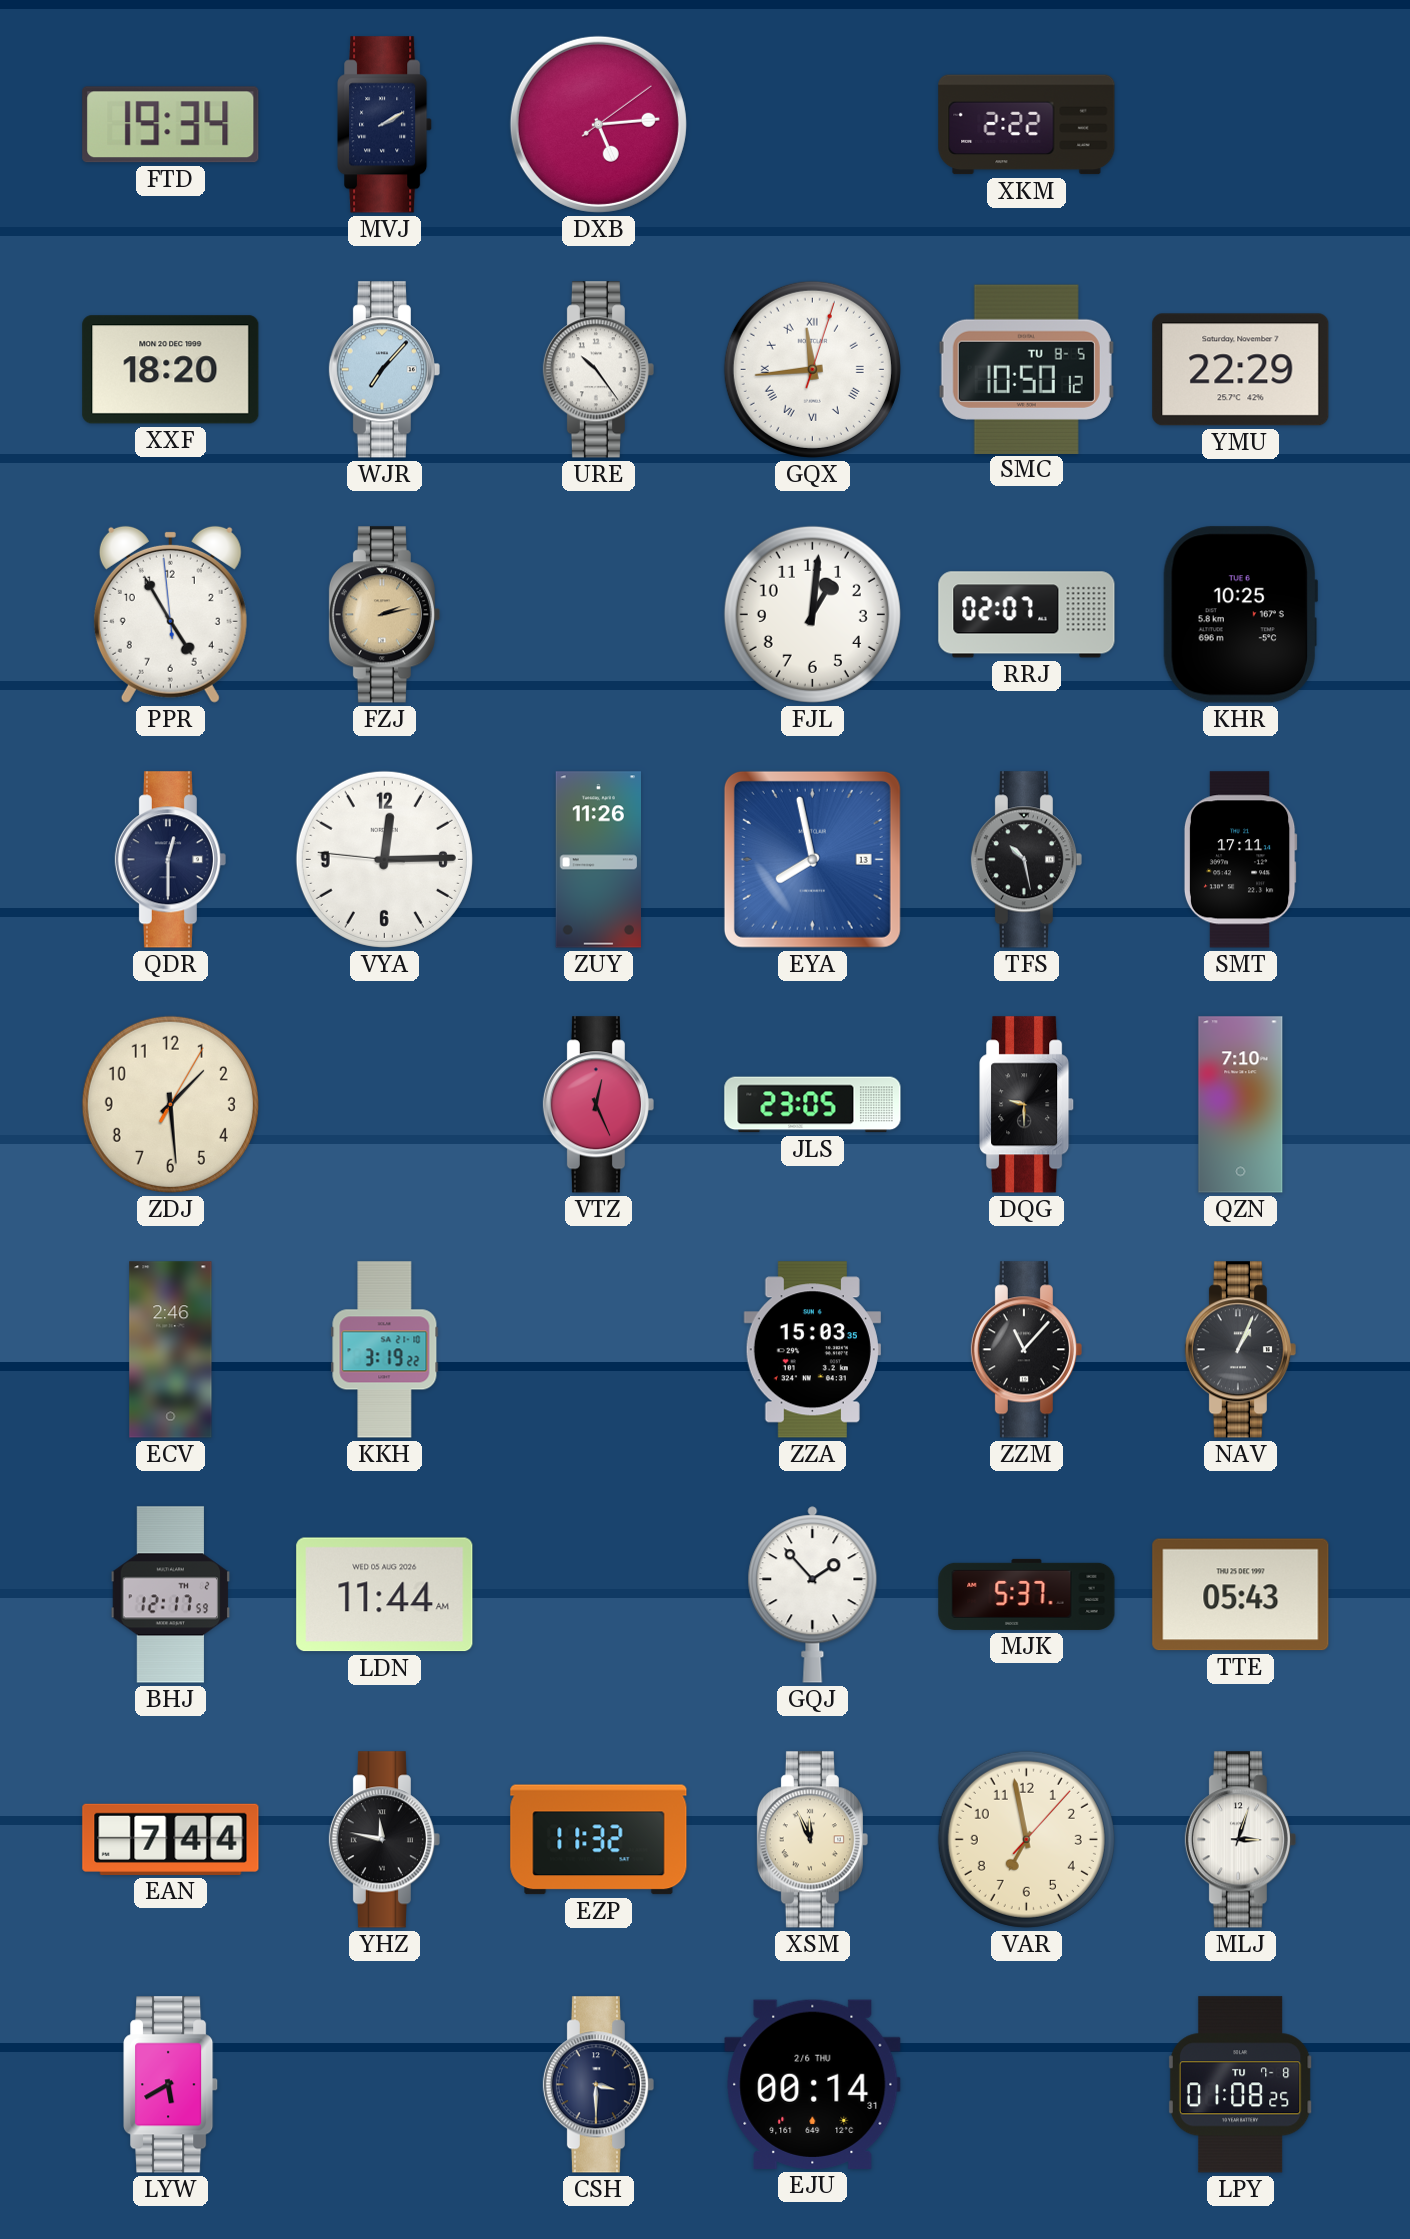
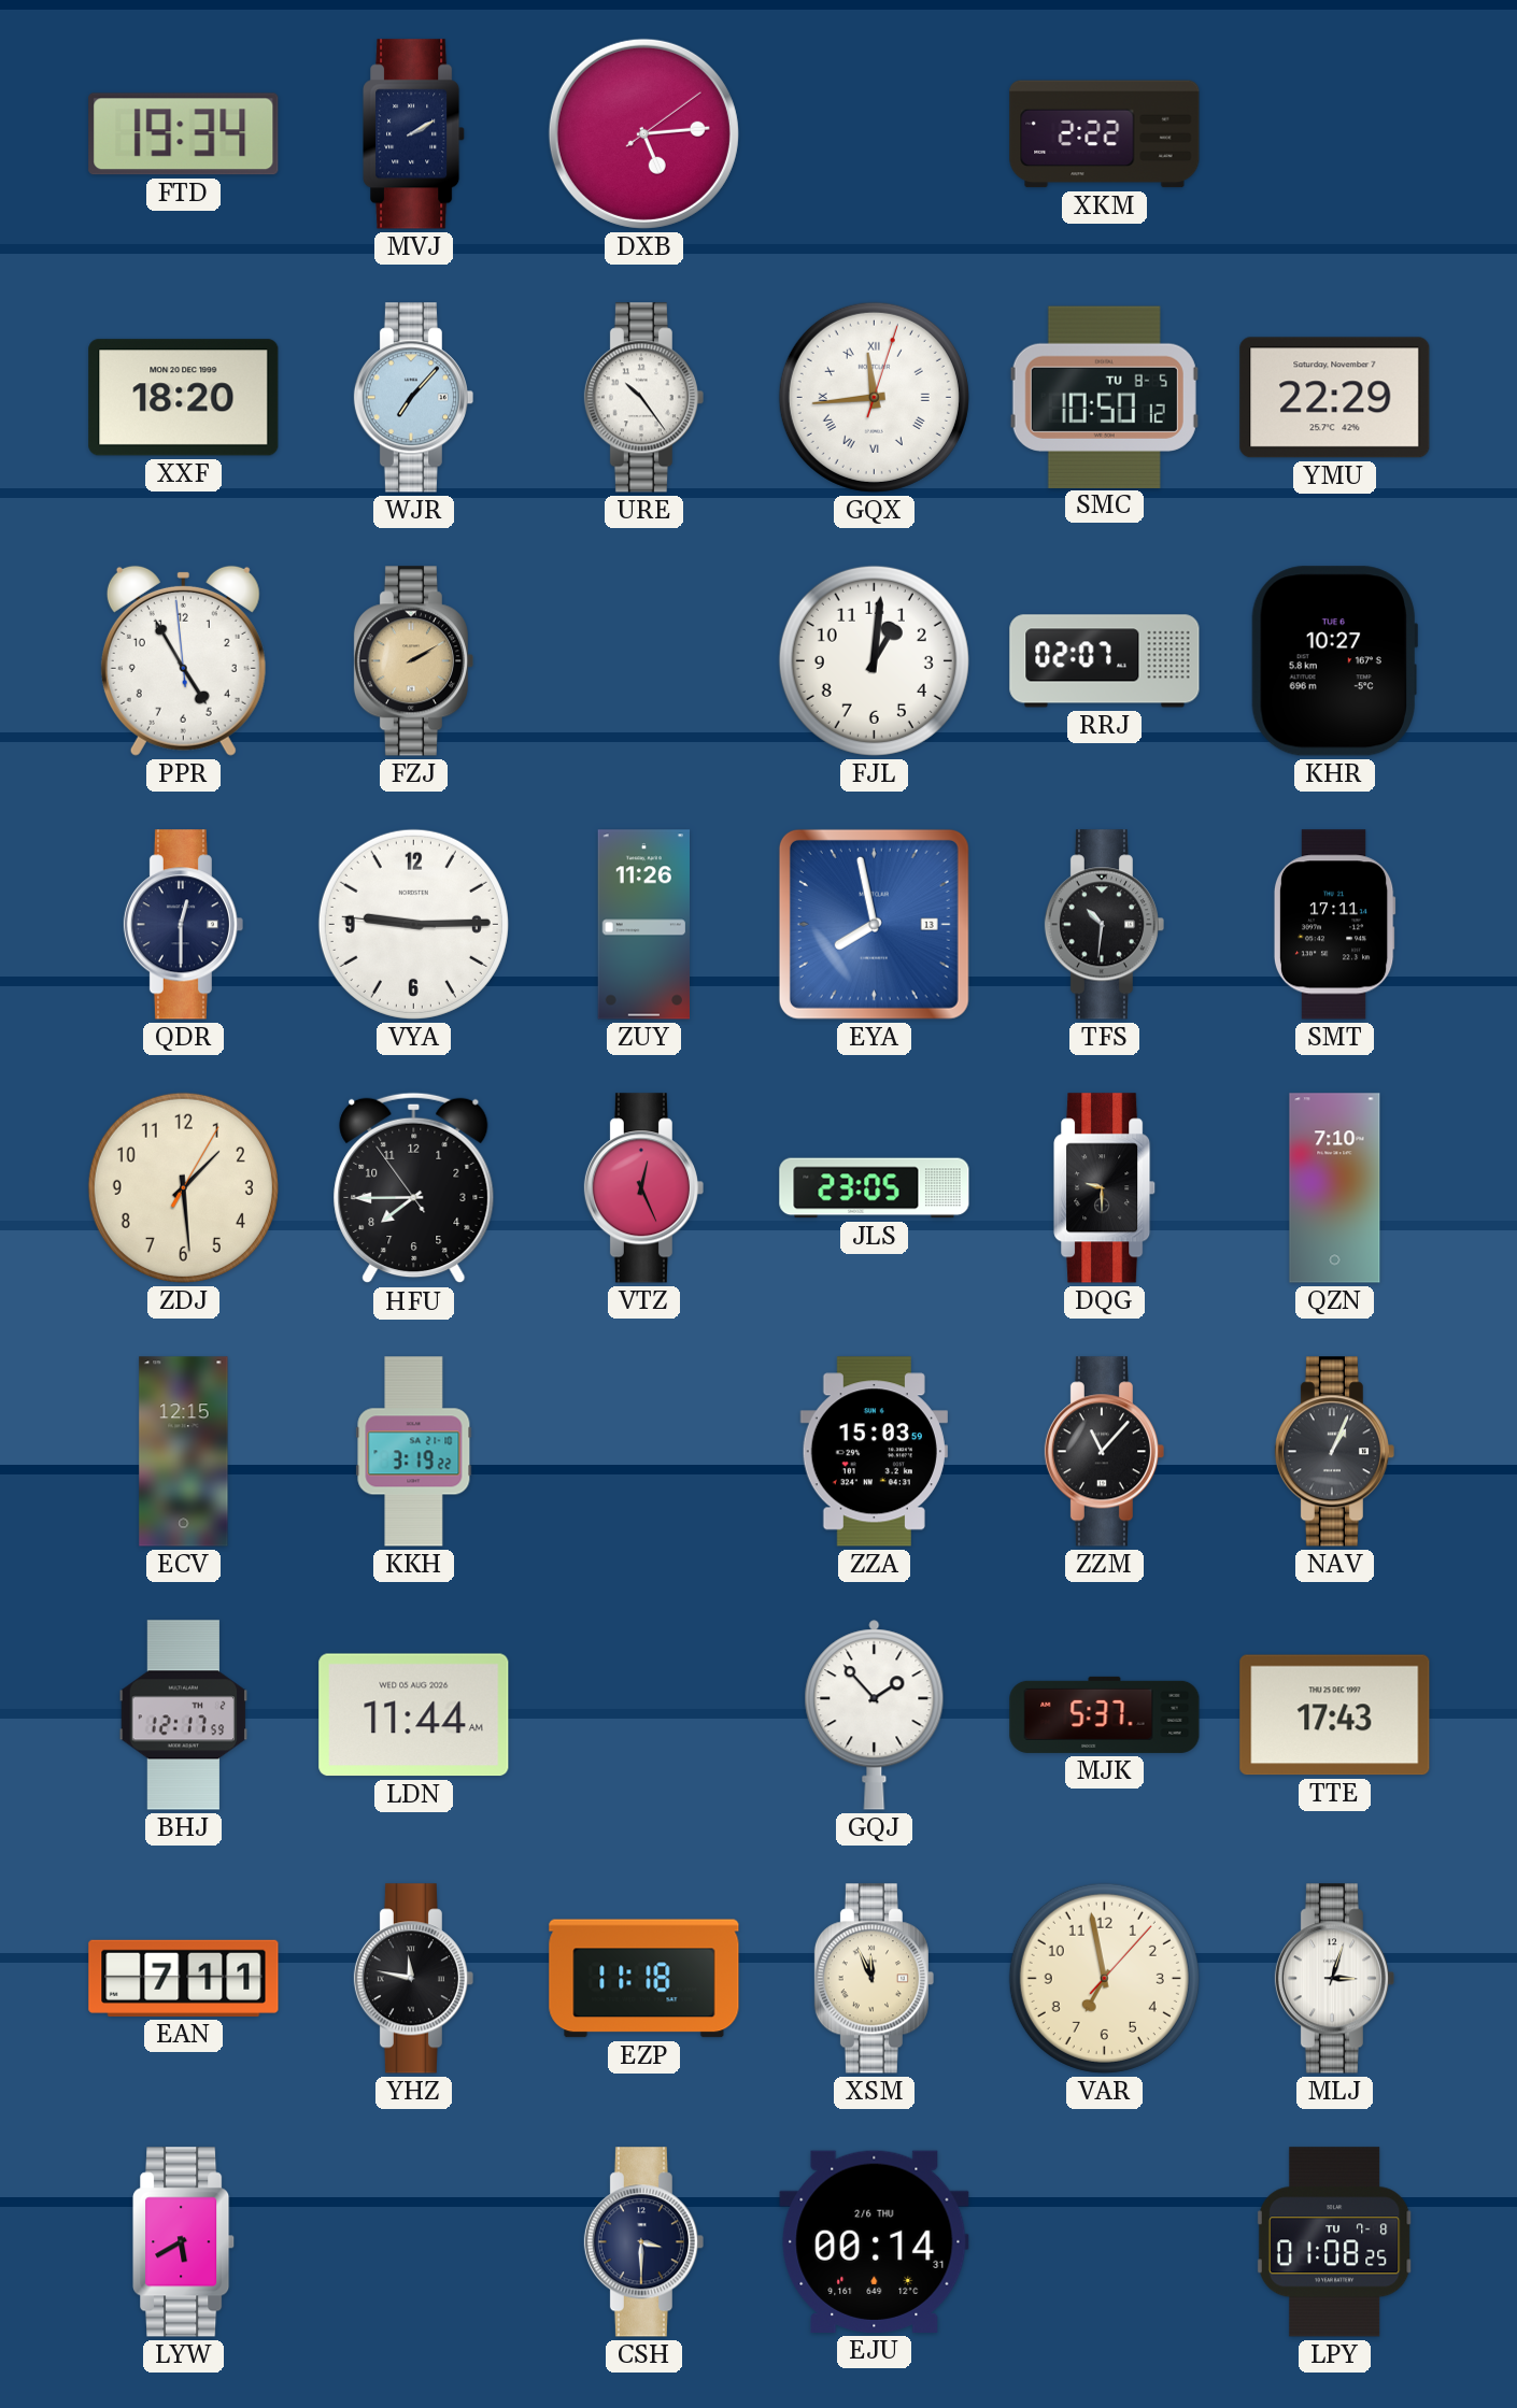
FZJ: 2:13 -> 2:10
KHR: 10:25 -> 10:27
VYA: 12:14 -> 9:14
TFS: 10:28 -> 10:31
HFU: none -> 7:44
ECV: 2:46 -> 12:15
ZZA: 15:03:35 -> 15:03:59
TTE: 05:43 -> 17:43
EAN: 7:44 -> 7:11
EZP: 11:32 -> 11:18
